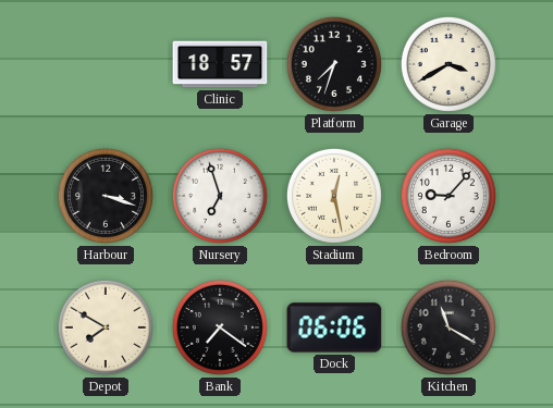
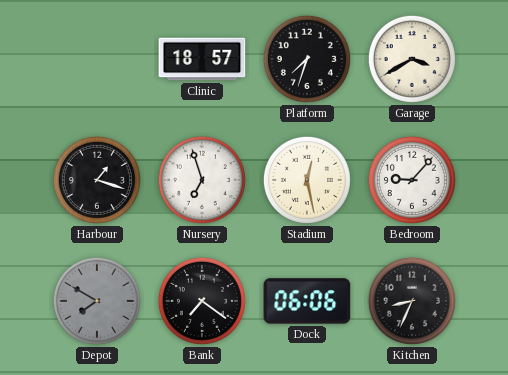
Harbour: 3:18 -> 1:18
Depot dial: cream -> grey
Kitchen: 11:20 -> 8:34
